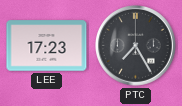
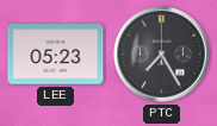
LEE: 17:23 -> 05:23
